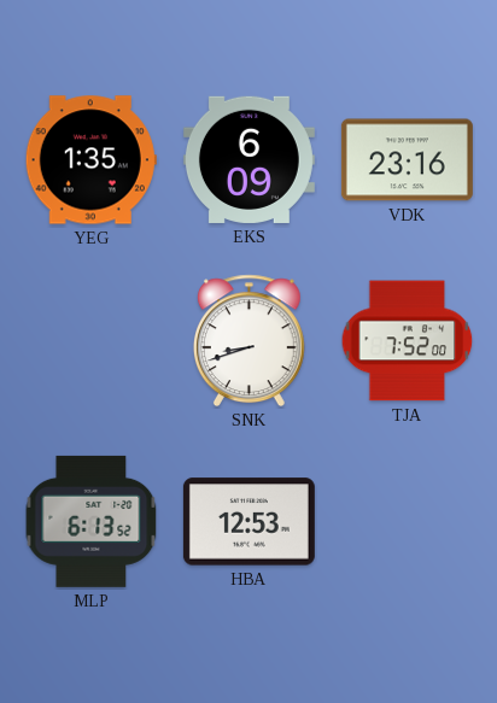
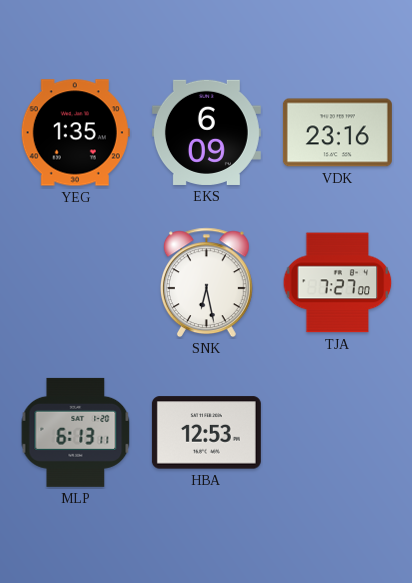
SNK: 8:42 -> 6:28
TJA: 7:52 -> 7:27
MLP: 6:13:52 -> 6:13:11
